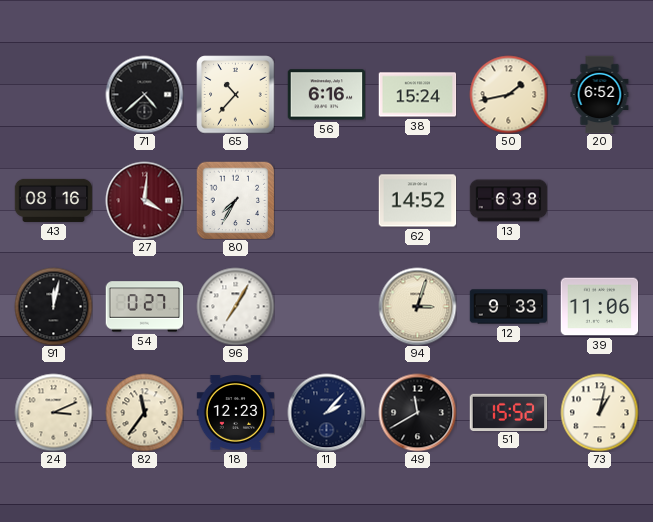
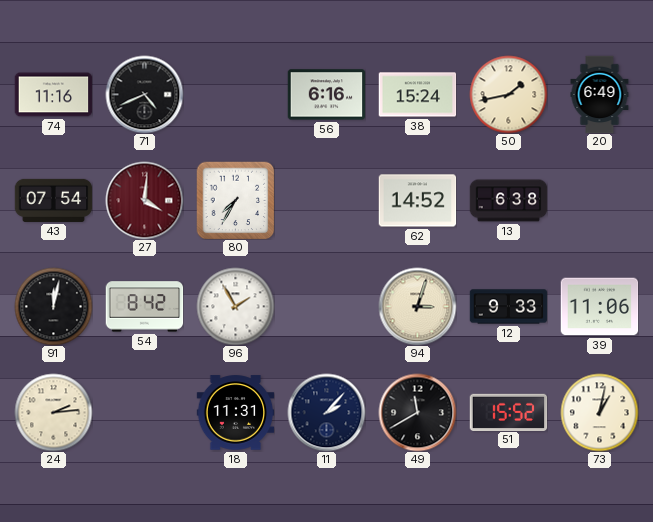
74: none -> 11:16
71: 4:38 -> 4:41
65: 10:37 -> none
20: 6:52 -> 6:49
43: 08:16 -> 07:54
54: 0:27 -> 8:42
96: 7:05 -> 1:55
24: 3:11 -> 2:14
82: 11:36 -> none
18: 12:23 -> 11:31
